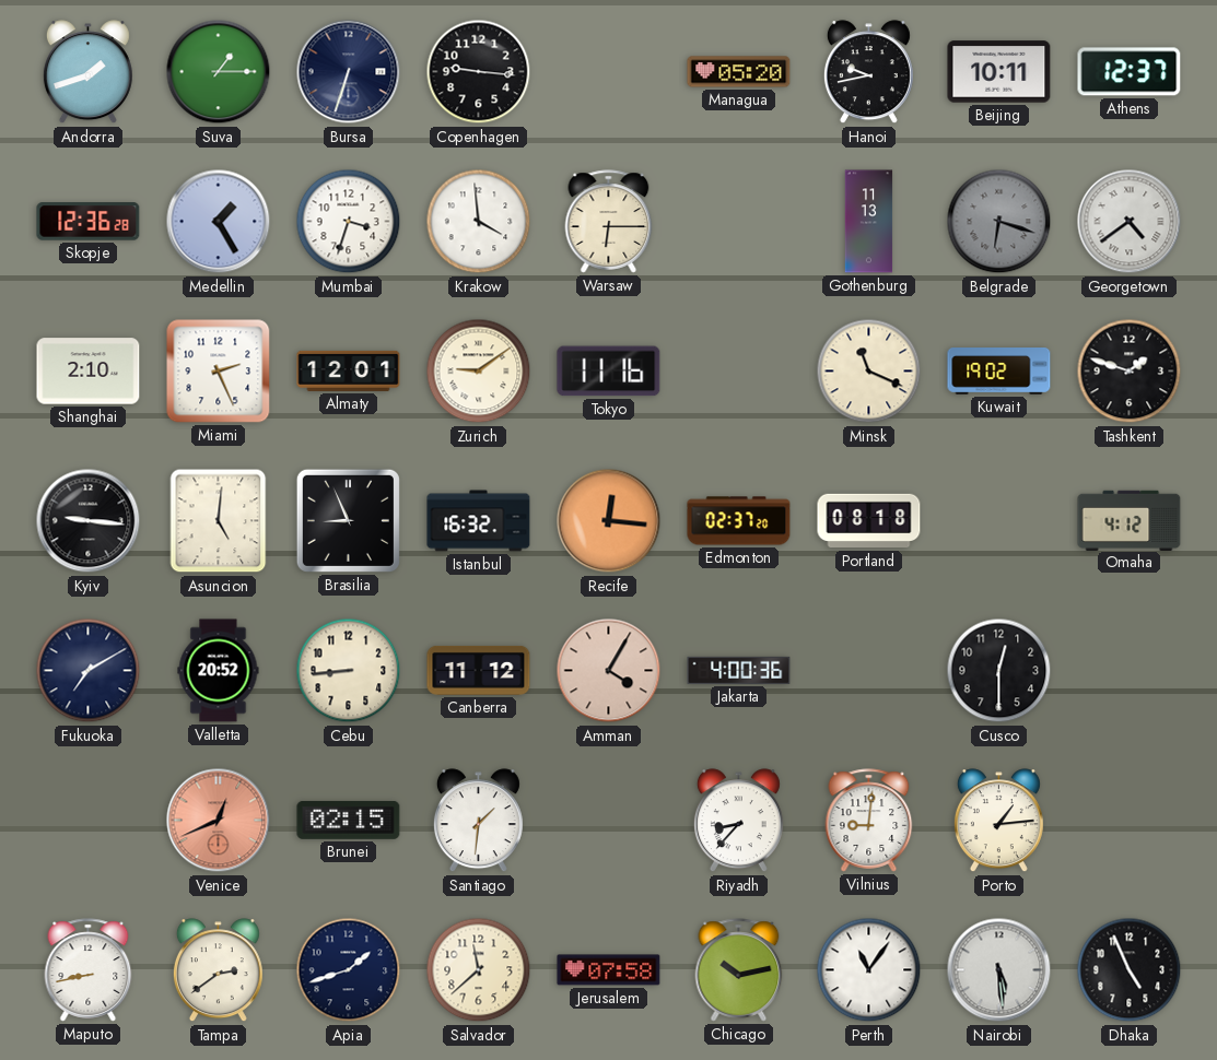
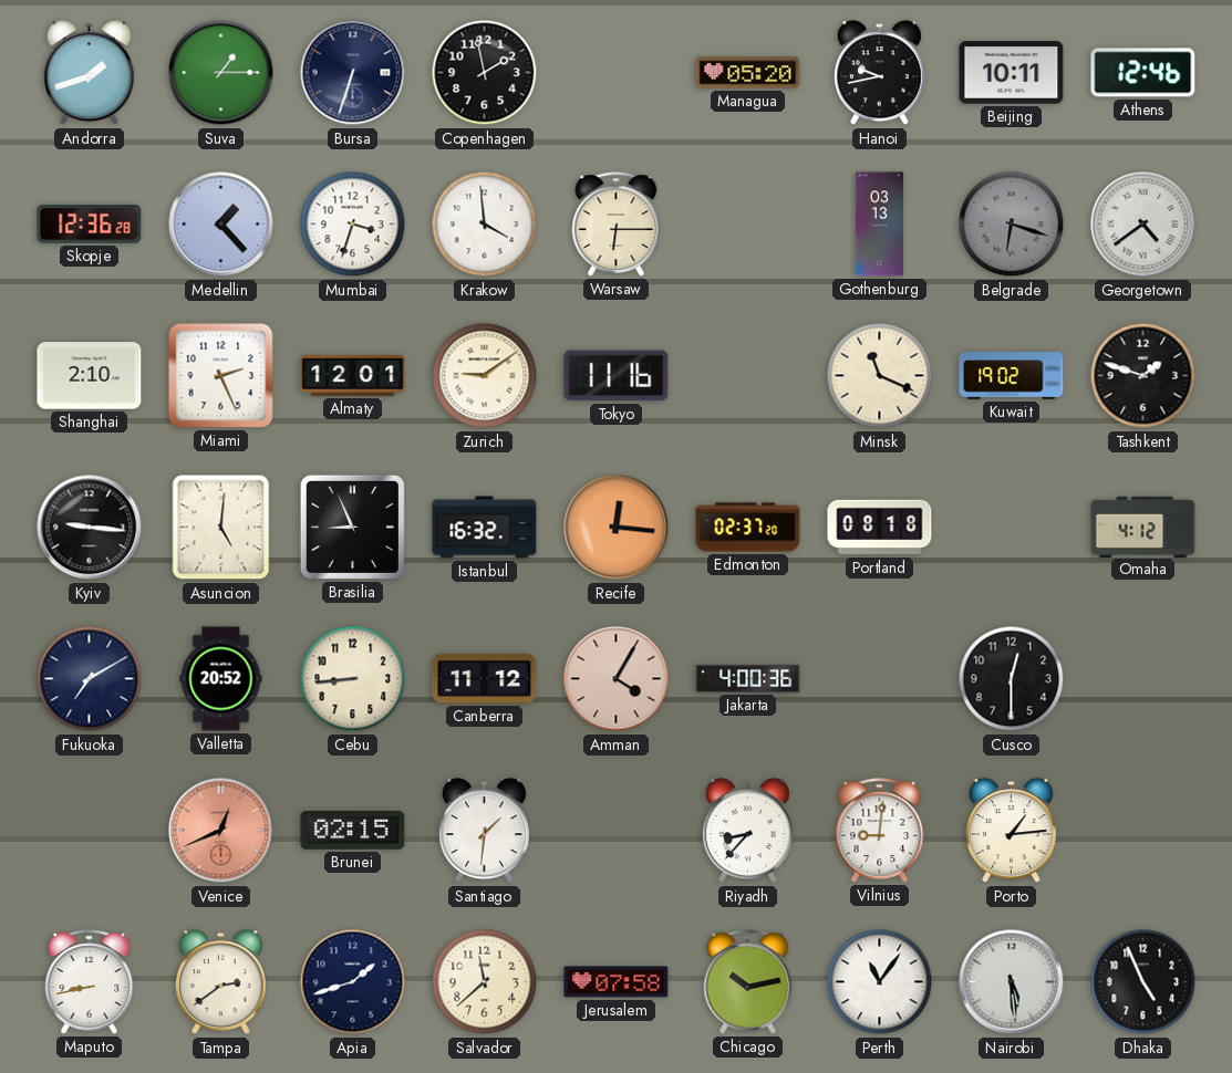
Copenhagen: 9:16 -> 1:58
Athens: 12:37 -> 12:46
Medellin: 1:25 -> 1:23
Gothenburg: 11:13 -> 03:13
